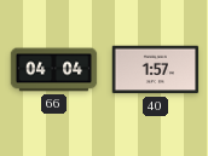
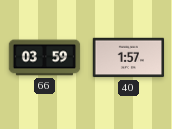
66: 04:04 -> 03:59
